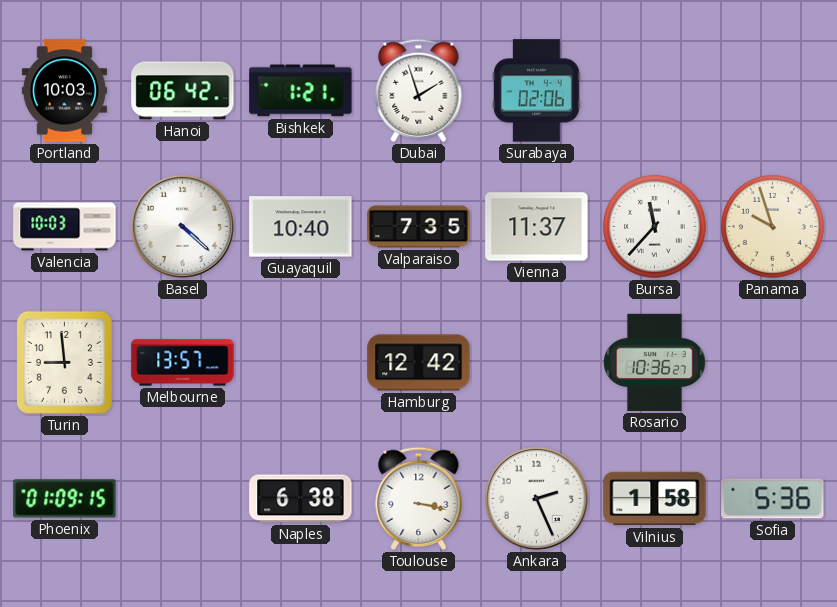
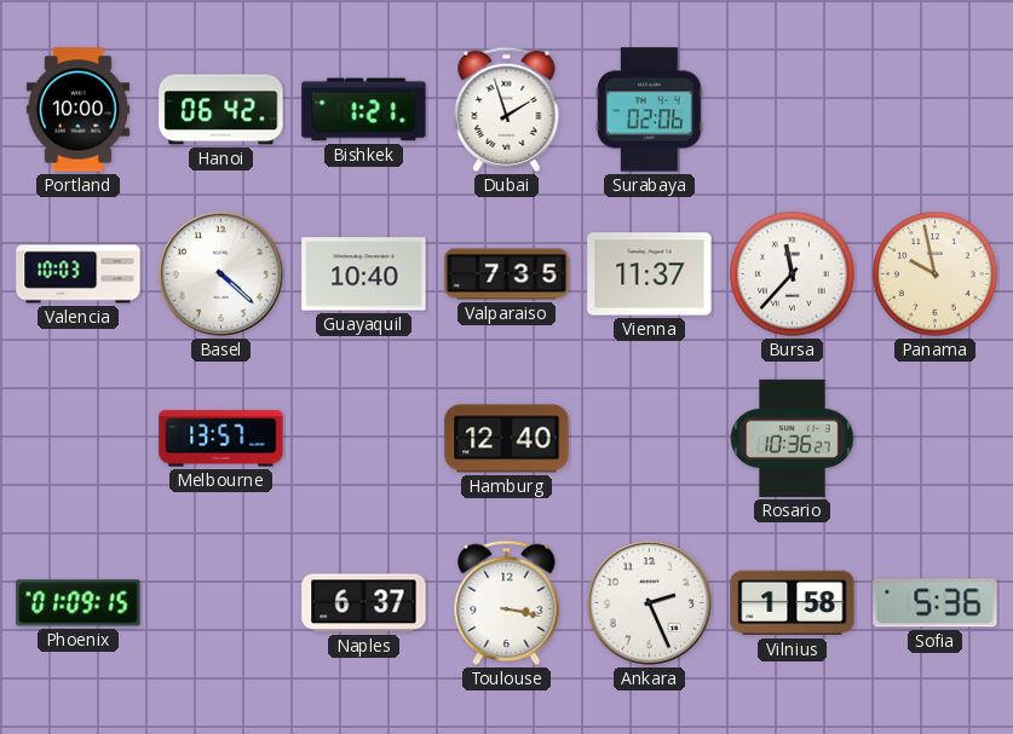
Portland: 10:03 -> 10:00
Panama: 9:57 -> 9:58
Turin: 8:59 -> none
Hamburg: 12:42 -> 12:40
Naples: 6:38 -> 6:37
